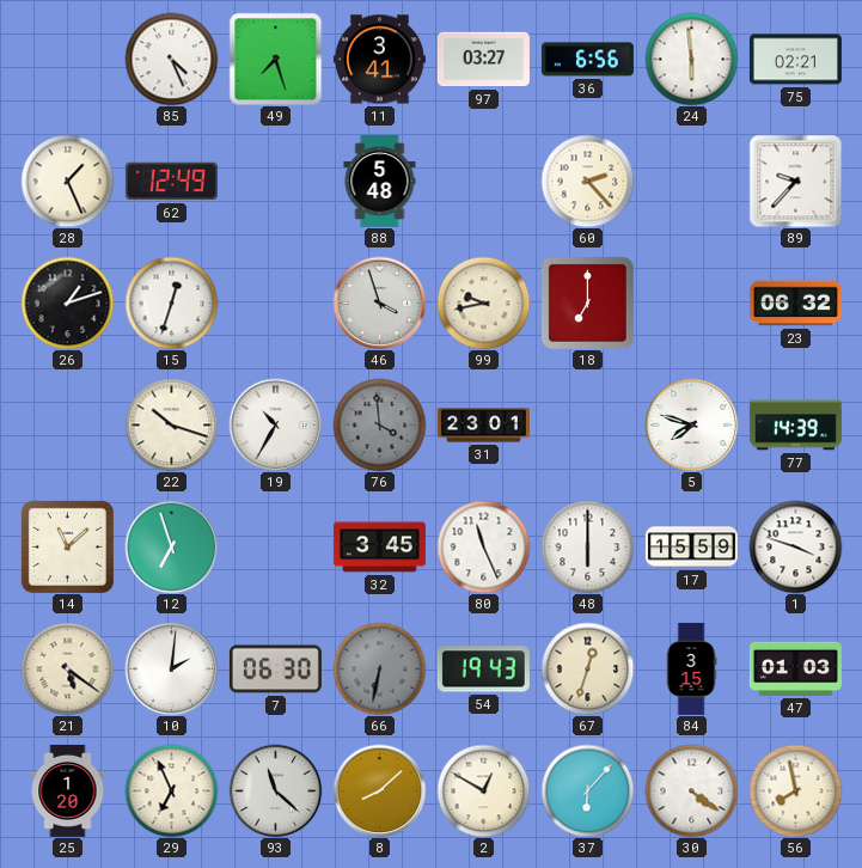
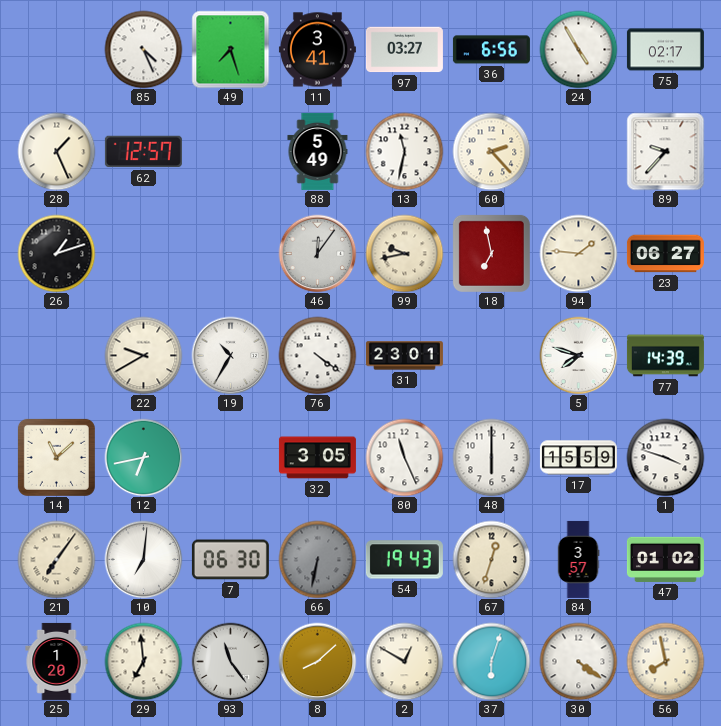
24: 5:59 -> 4:55
75: 02:21 -> 02:17
62: 12:49 -> 12:57
88: 5:48 -> 5:49
13: none -> 11:32
15: 12:33 -> none
46: 3:57 -> 12:06
18: 7:00 -> 6:58
94: none -> 1:46
23: 06:32 -> 06:27
22: 10:18 -> 9:40
76: 3:59 -> 4:21
76 dial: grey -> white
12: 6:57 -> 6:43
32: 3:45 -> 3:05
21: 5:21 -> 7:06
10: 2:01 -> 7:01
84: 3:15 -> 3:57
47: 01:03 -> 01:02
29: 6:56 -> 6:59
93: 11:22 -> 11:24
37: 6:07 -> 6:03
